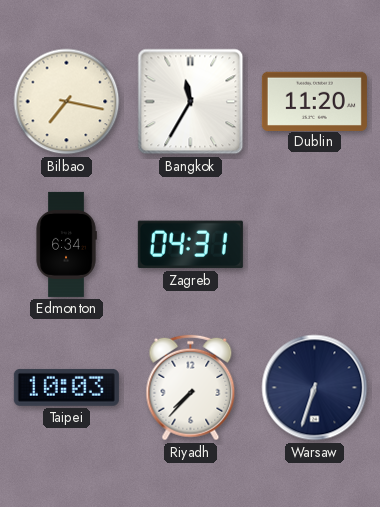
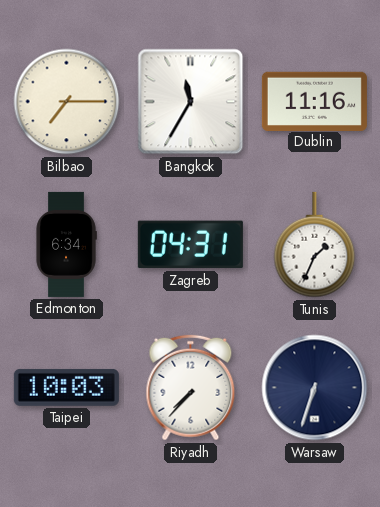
Bilbao: 7:17 -> 7:15
Dublin: 11:20 -> 11:16
Tunis: none -> 1:34
